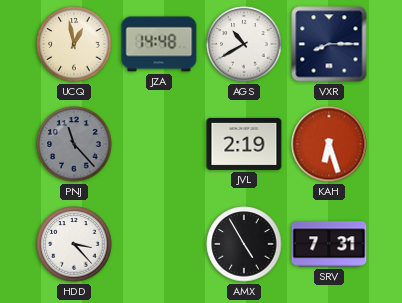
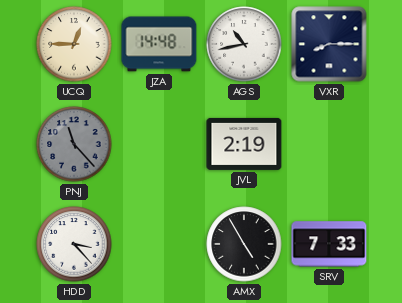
UCQ: 12:58 -> 12:45
AGS: 10:40 -> 10:43
KAH: 6:27 -> none
SRV: 7:31 -> 7:33
